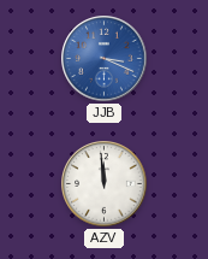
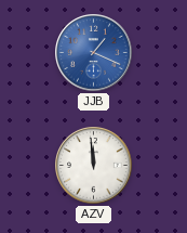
JJB: 3:19 -> 1:19
